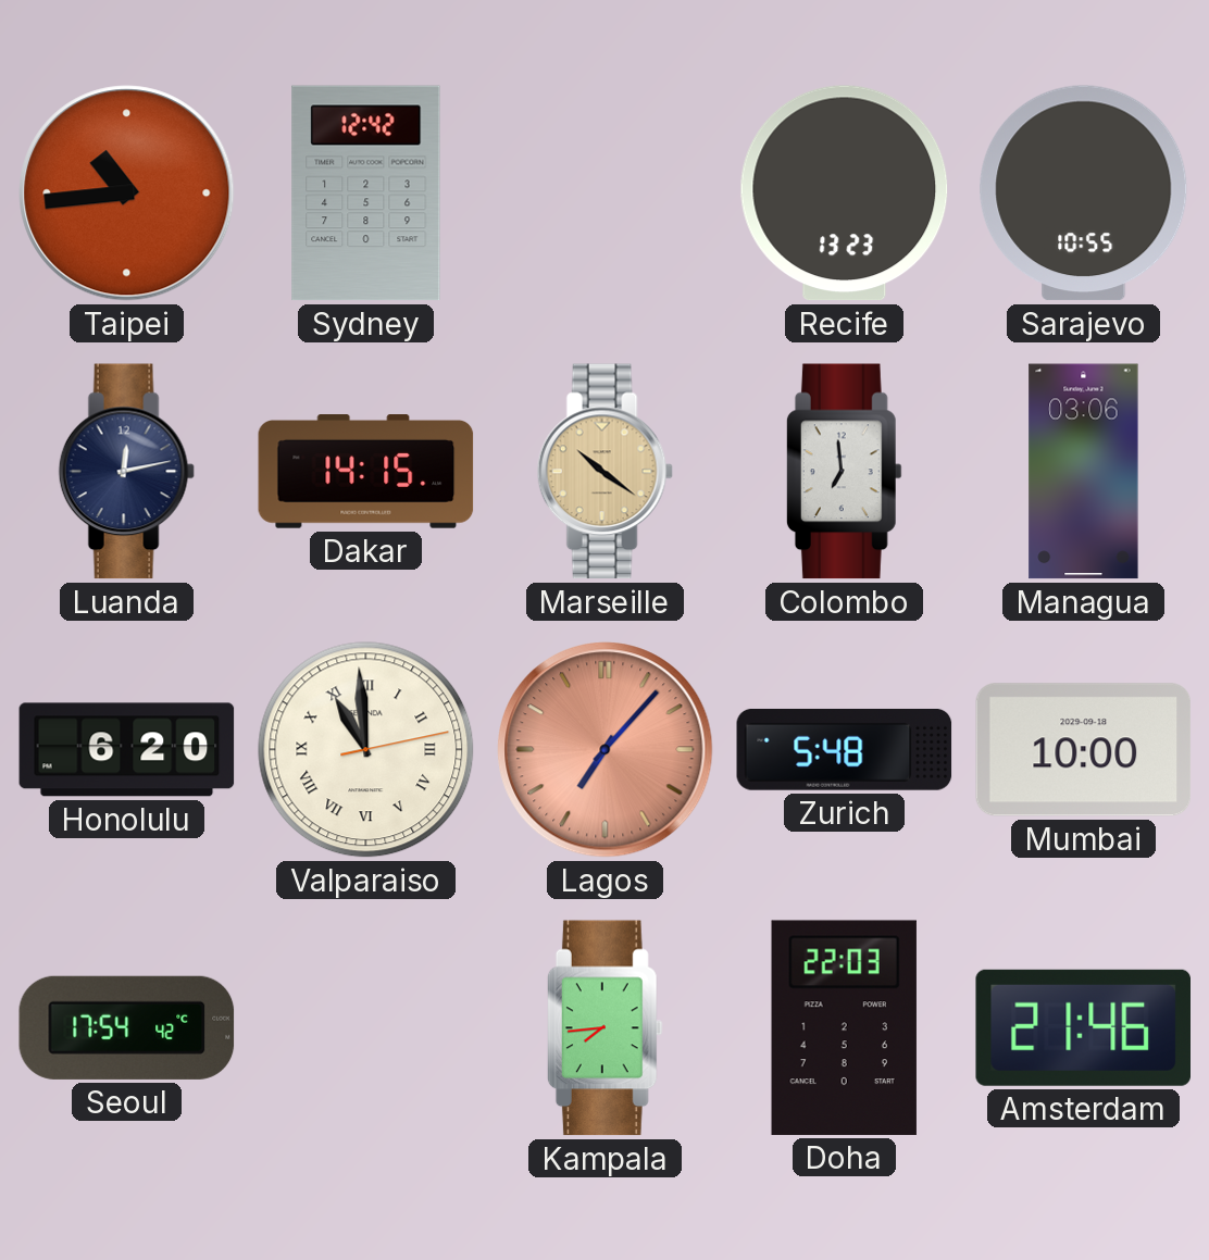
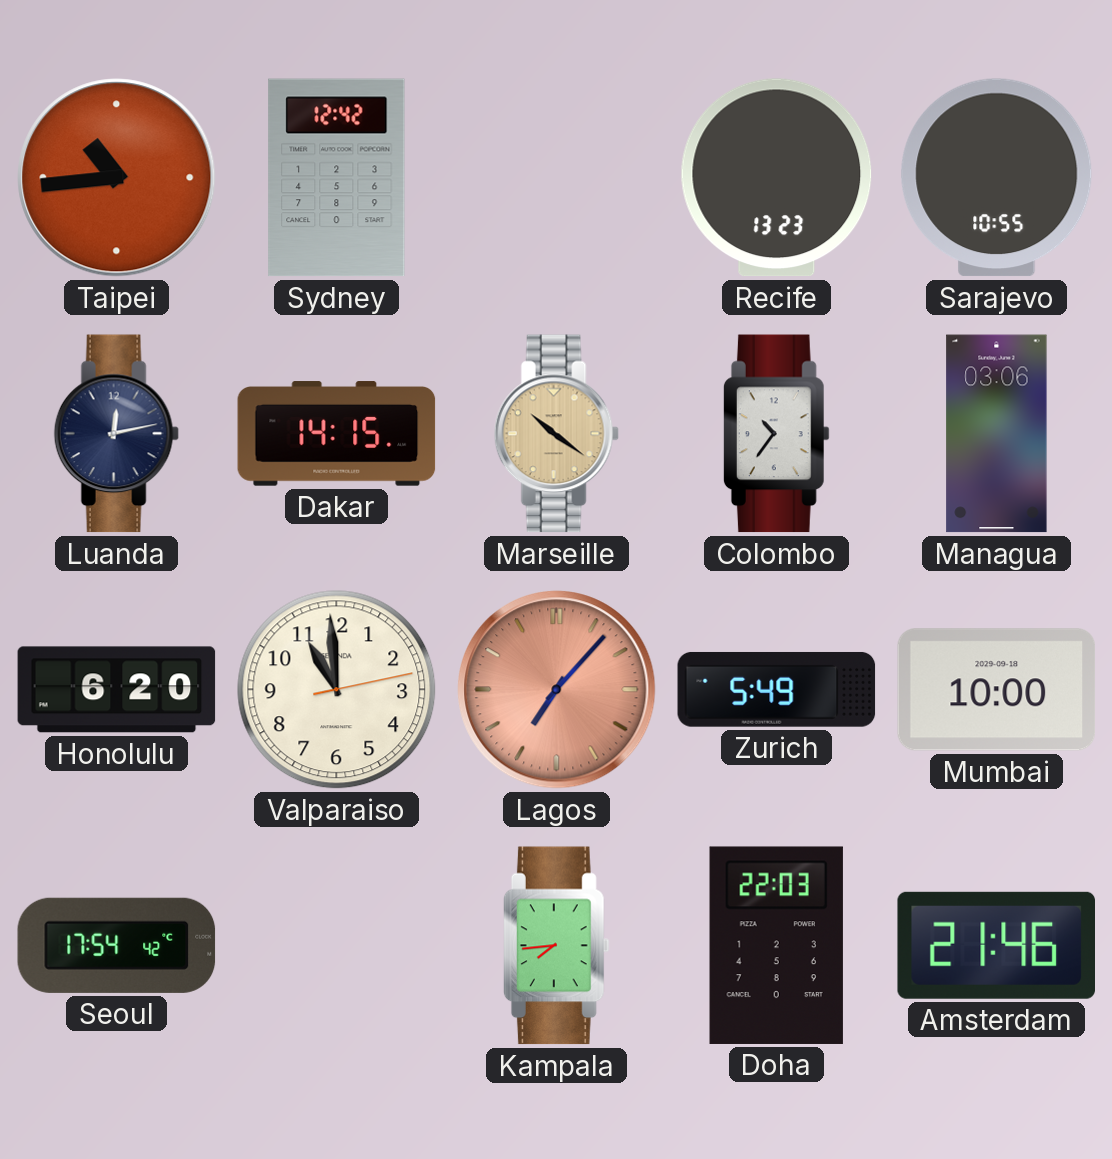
Colombo: 6:59 -> 10:36
Valparaiso numerals: Roman -> Arabic
Zurich: 5:48 -> 5:49
